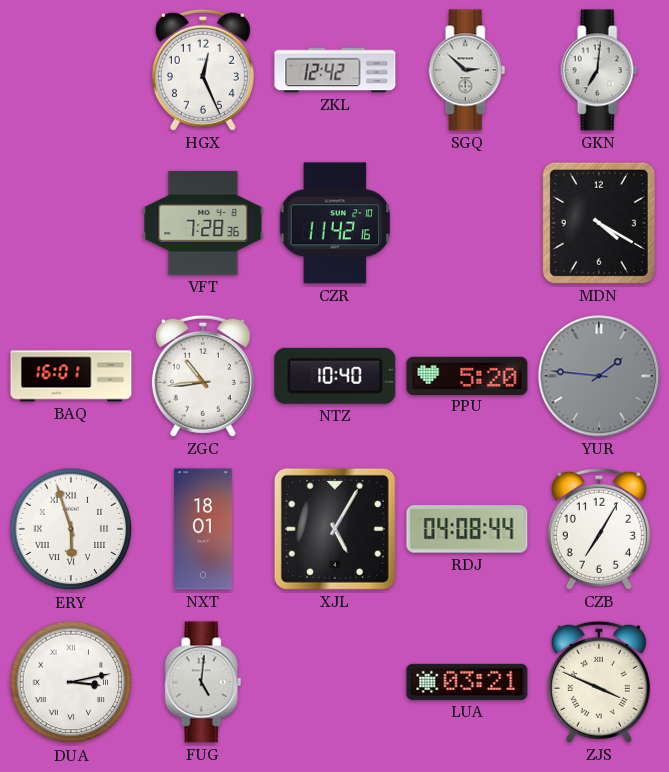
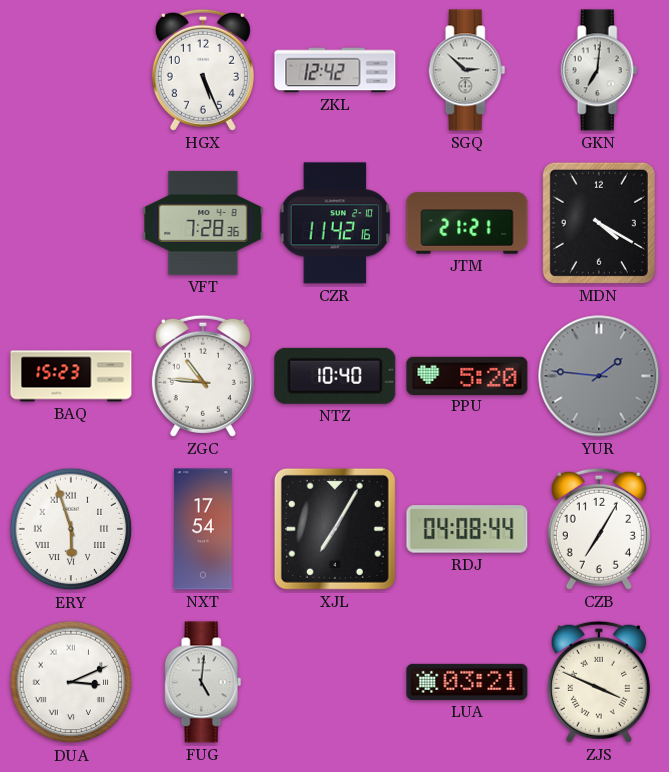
HGX: 12:26 -> 5:26
JTM: none -> 21:21
BAQ: 16:01 -> 15:23
ZGC: 10:44 -> 10:46
NXT: 18:01 -> 17:54
XJL: 5:05 -> 7:05
DUA: 3:13 -> 3:11
